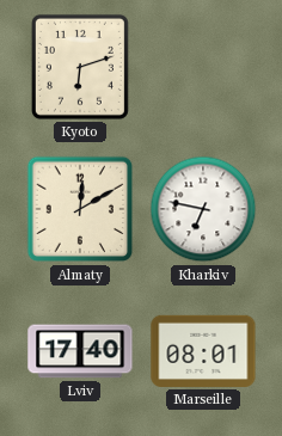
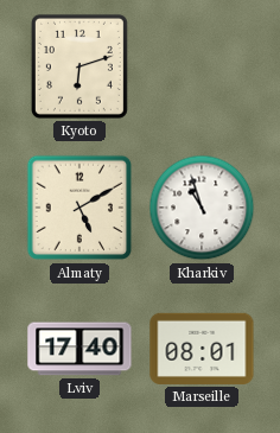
Almaty: 12:10 -> 5:10
Kharkiv: 6:47 -> 10:57
